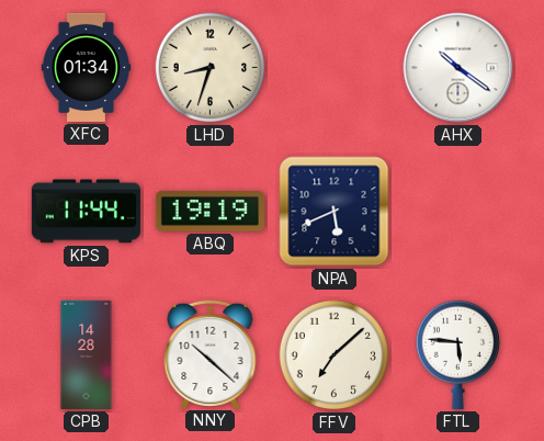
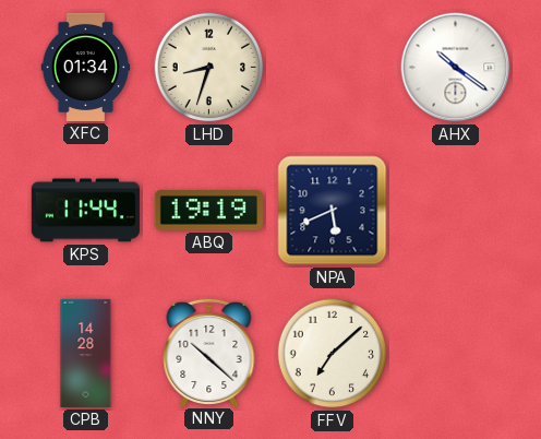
FTL: 5:46 -> none
